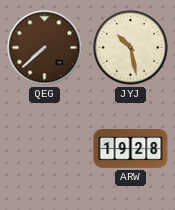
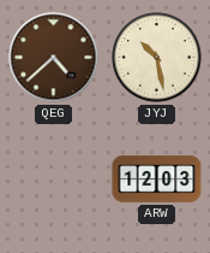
QEG: 7:38 -> 4:38
ARW: 19:28 -> 12:03
